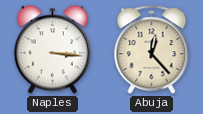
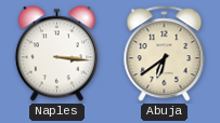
Abuja: 12:23 -> 6:39
